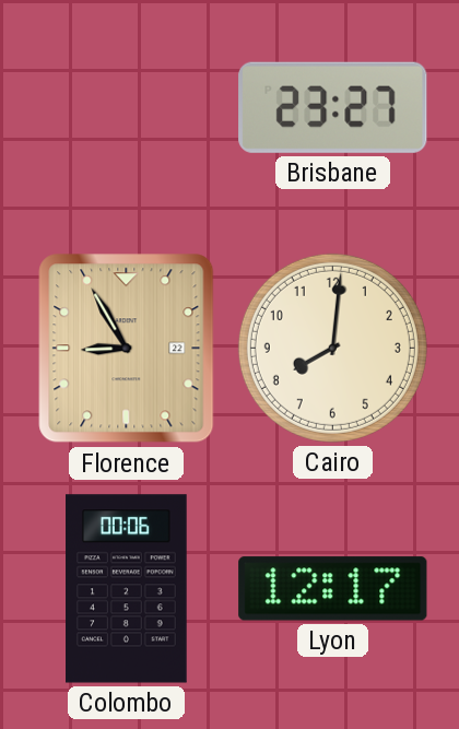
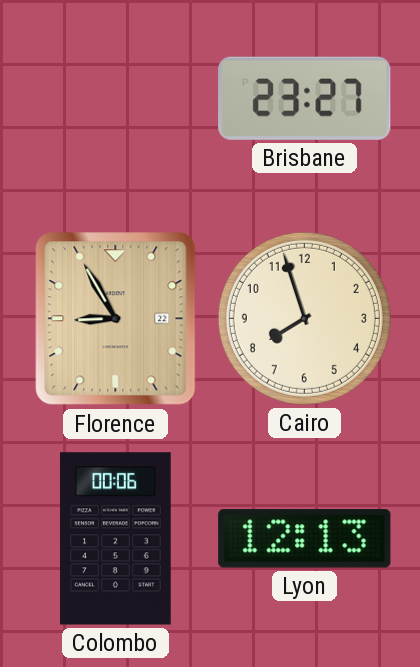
Cairo: 8:01 -> 7:57
Lyon: 12:17 -> 12:13
